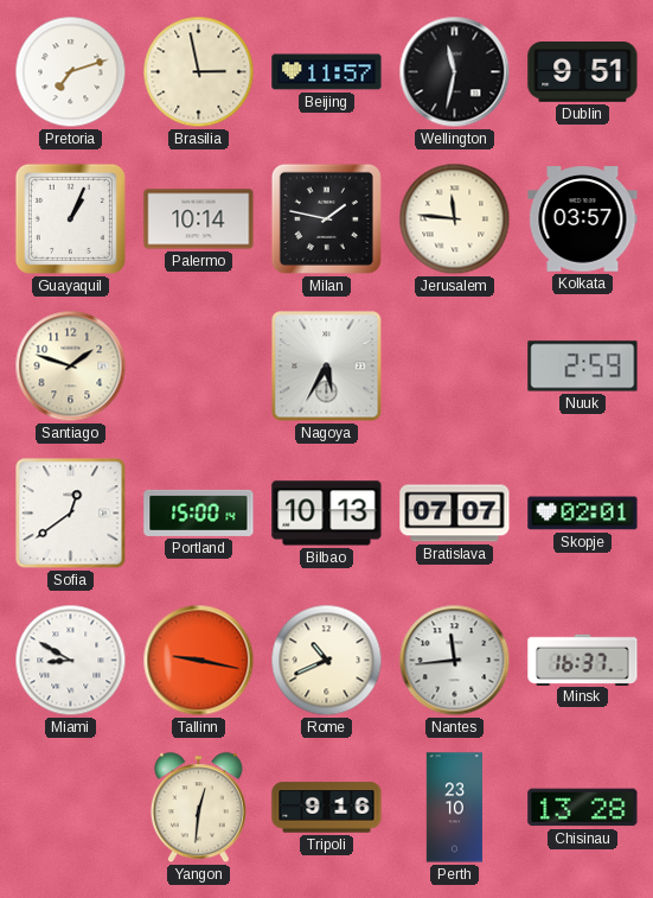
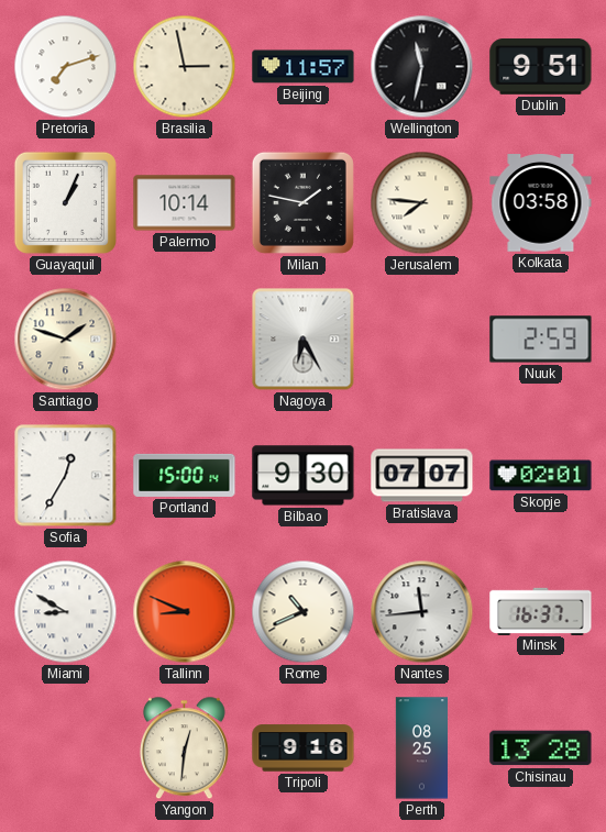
Jerusalem: 11:46 -> 7:46
Kolkata: 03:57 -> 03:58
Nagoya: 5:35 -> 6:25
Sofia: 12:39 -> 12:35
Bilbao: 10:13 -> 9:30
Tallinn: 9:17 -> 8:49
Perth: 23:10 -> 08:25
